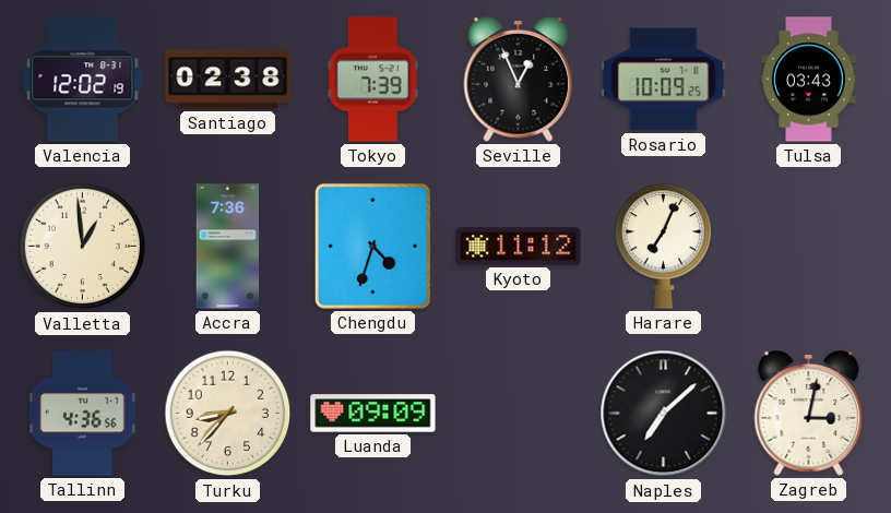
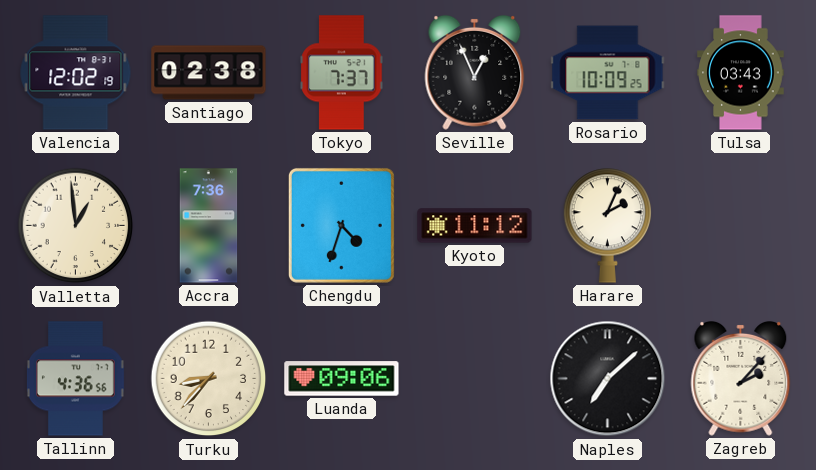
Tokyo: 7:39 -> 7:37
Harare: 7:04 -> 2:04
Luanda: 09:09 -> 09:06
Zagreb: 3:02 -> 2:07
